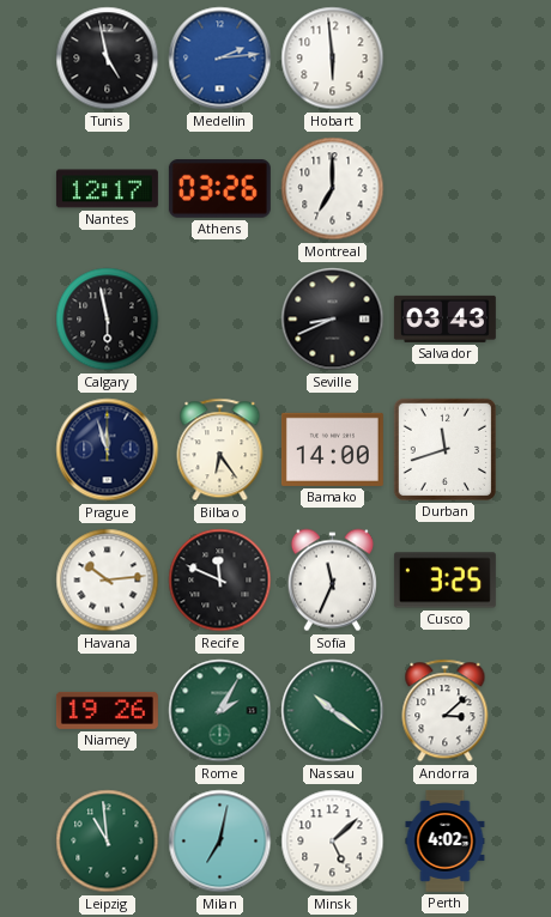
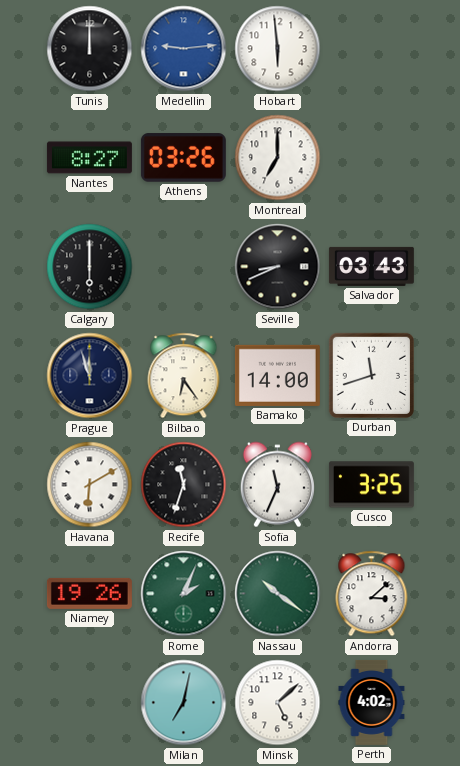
Tunis: 4:58 -> 12:00
Medellin: 2:14 -> 9:14
Nantes: 12:17 -> 8:27
Calgary: 5:58 -> 6:00
Havana: 10:14 -> 6:10
Recife: 11:49 -> 11:33
Rome: 2:05 -> 2:04
Leipzig: 10:59 -> none
